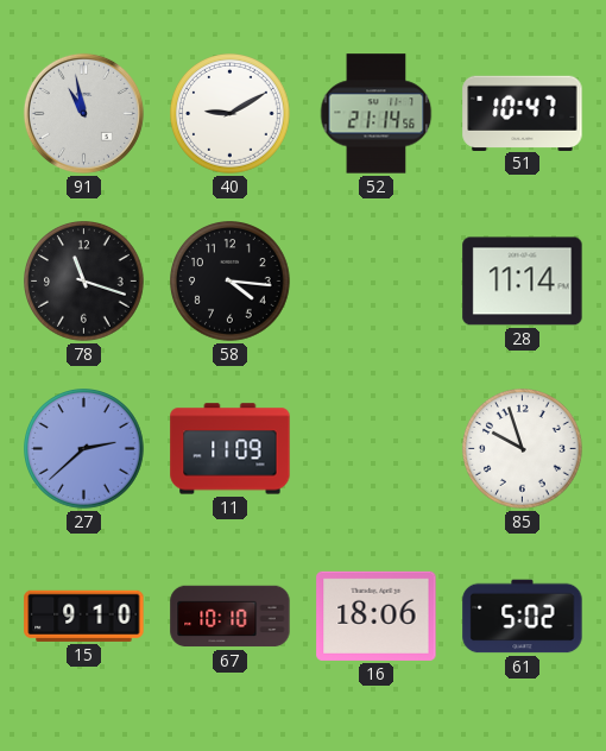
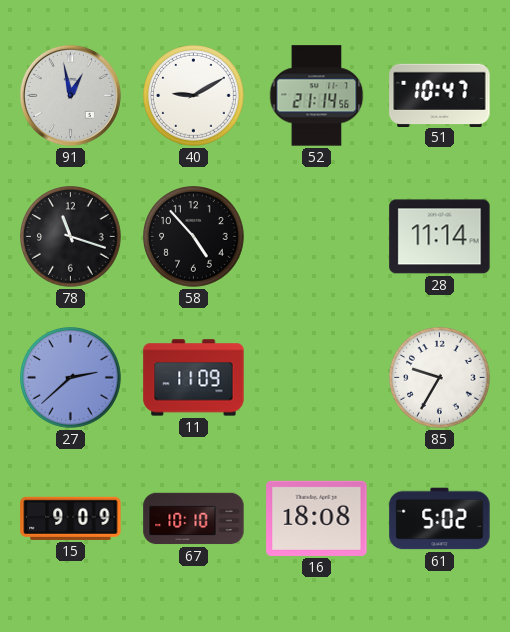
91: 10:58 -> 12:58
58: 4:16 -> 4:53
85: 9:57 -> 9:35
15: 9:10 -> 9:09
16: 18:06 -> 18:08
